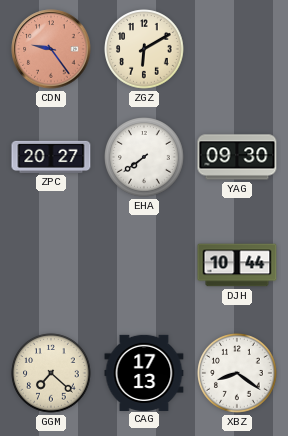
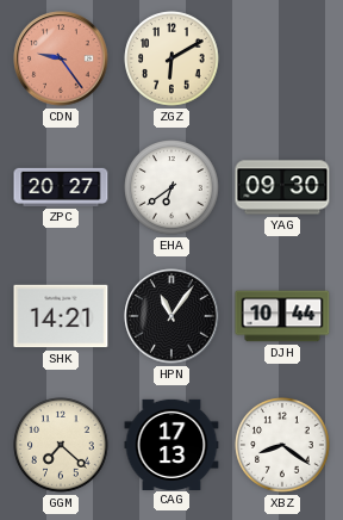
EHA: 7:39 -> 6:39
SHK: none -> 14:21
HPN: none -> 11:06
